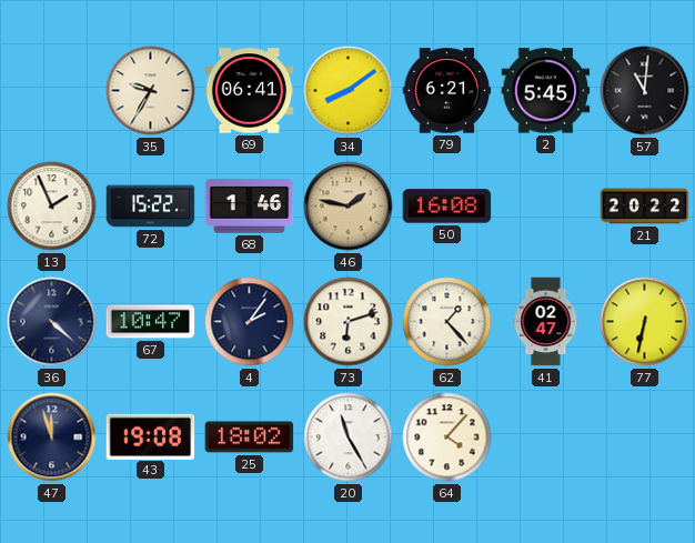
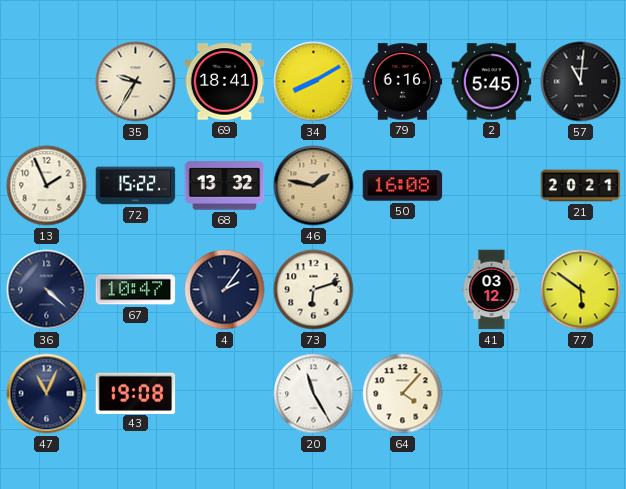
69: 06:41 -> 18:41
34: 8:09 -> 8:10
79: 6:21 -> 6:16
68: 1:46 -> 13:32
21: 20:22 -> 20:21
62: 1:23 -> none
41: 02:47 -> 03:12
77: 6:32 -> 5:51
47: 11:57 -> 11:04
25: 18:02 -> none
